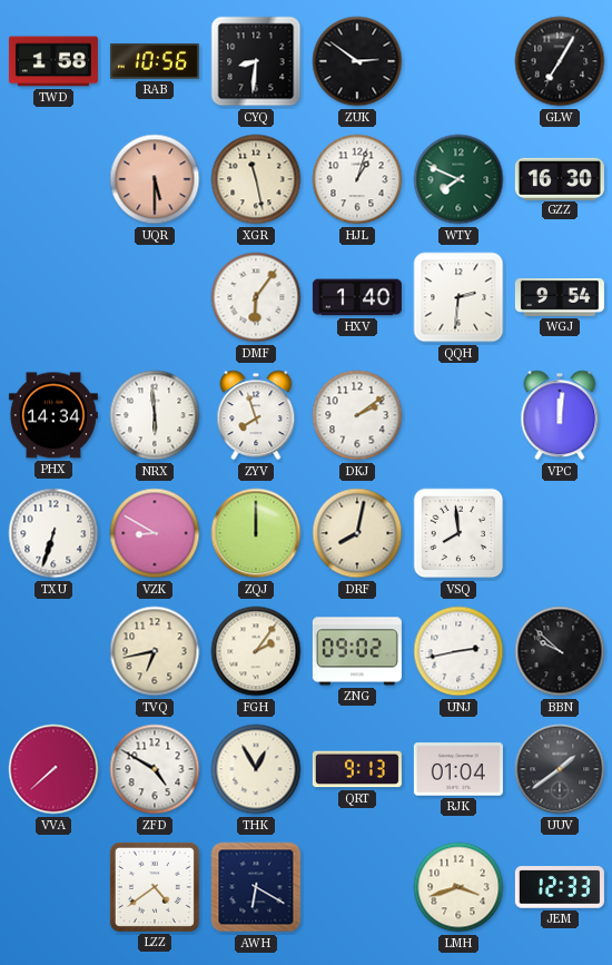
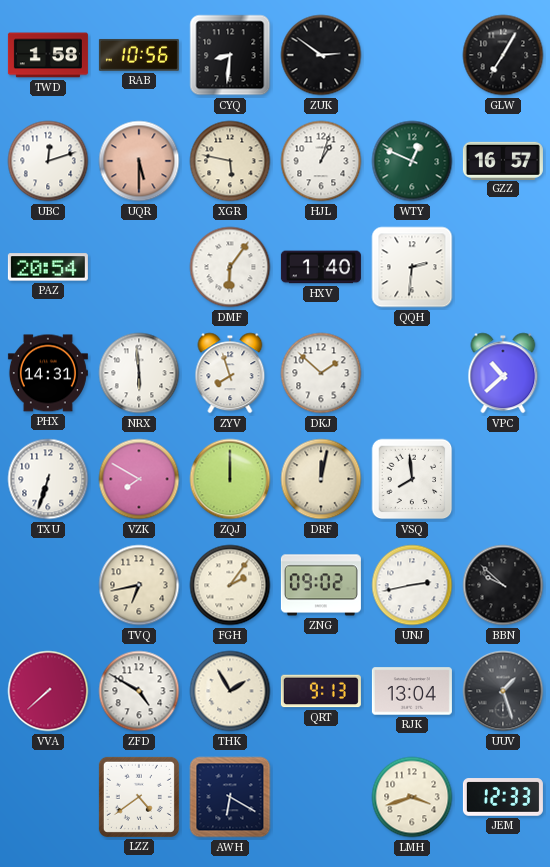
UBC: none -> 12:12
XGR: 11:28 -> 5:47
WTY: 7:49 -> 12:49
GZZ: 16:30 -> 16:57
PAZ: none -> 20:54
WGJ: 9:54 -> none
PHX: 14:34 -> 14:31
DKJ: 2:09 -> 1:52
VPC: 12:01 -> 10:38
VZK: 8:50 -> 7:50
DRF: 8:02 -> 12:02
THK: 12:55 -> 1:55
RJK: 01:04 -> 13:04
UUV: 1:39 -> 1:27
